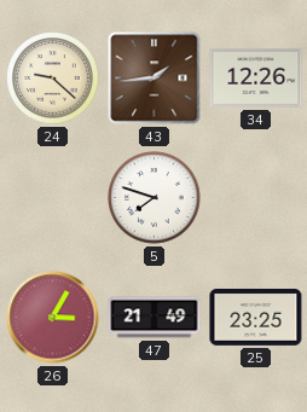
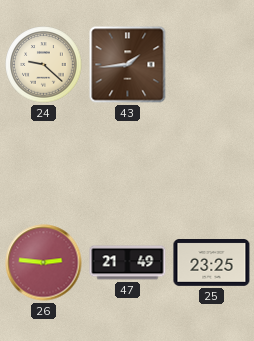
34: 12:26 -> none
5: 7:48 -> none
26: 3:05 -> 2:46
